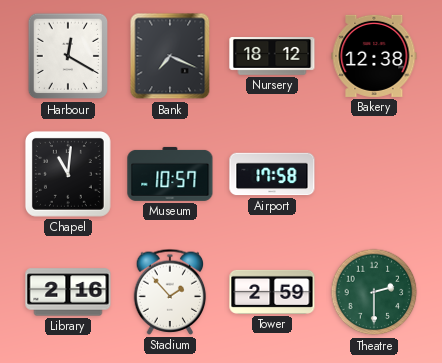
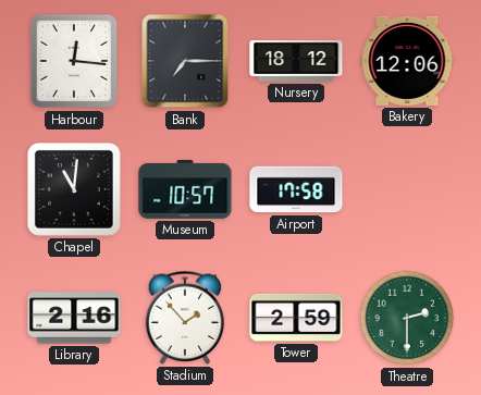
Harbour: 12:20 -> 12:16
Bank: 7:19 -> 7:15
Bakery: 12:38 -> 12:06
